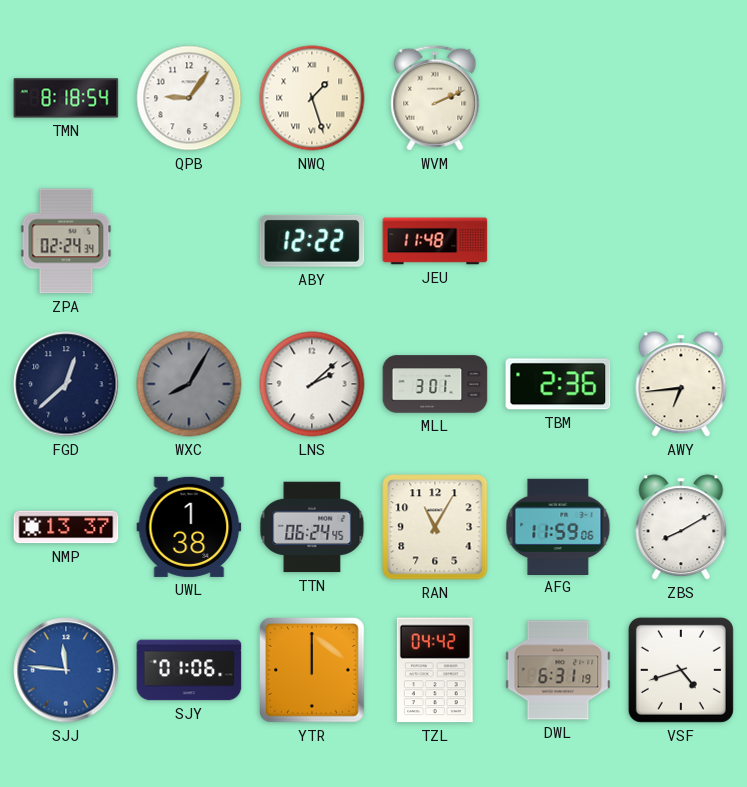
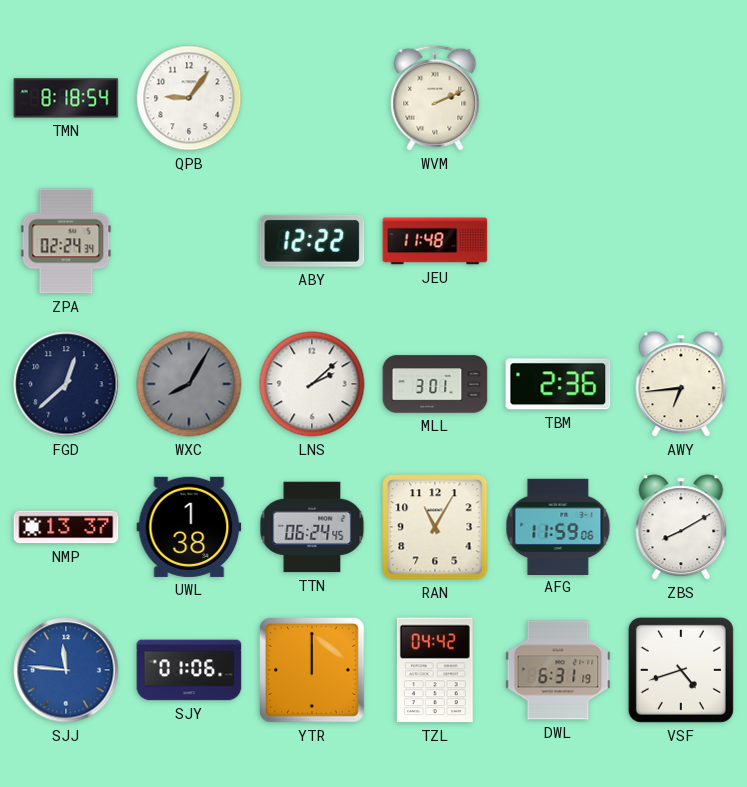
NWQ: 1:27 -> none
